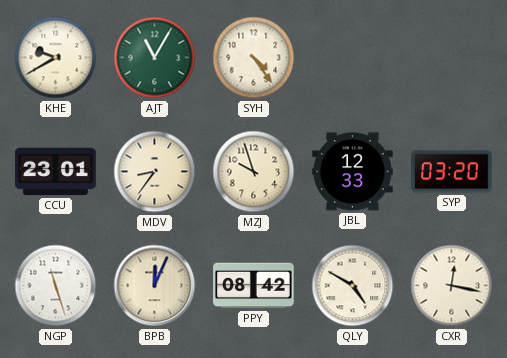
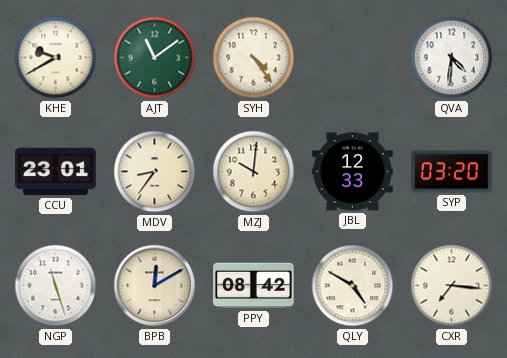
AJT: 11:05 -> 11:09
QVA: none -> 4:31
MZJ: 9:57 -> 10:01
BPB: 12:04 -> 12:10
CXR: 12:17 -> 7:16
